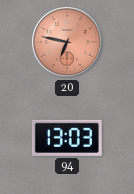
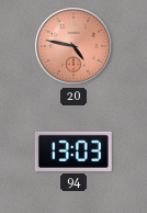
20: 6:47 -> 4:47
